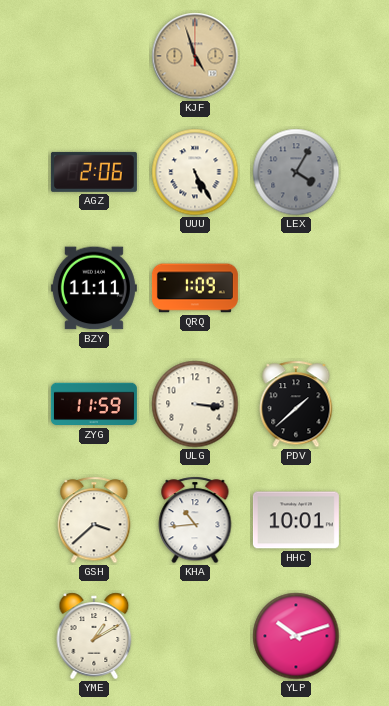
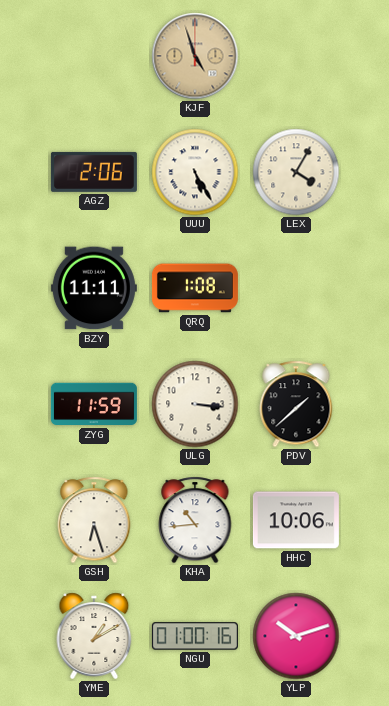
LEX dial: grey -> cream
QRQ: 1:09 -> 1:08
GSH: 3:38 -> 6:27
HHC: 10:01 -> 10:06
NGU: none -> 01:00
